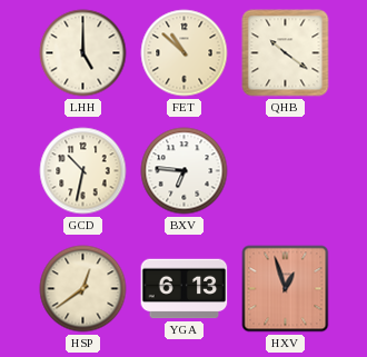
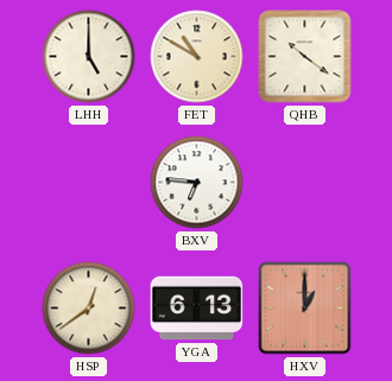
FET: 10:52 -> 10:50
GCD: 10:32 -> none
HXV: 12:57 -> 1:00
